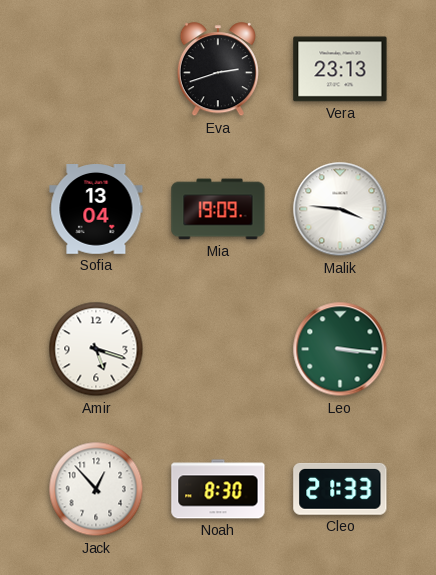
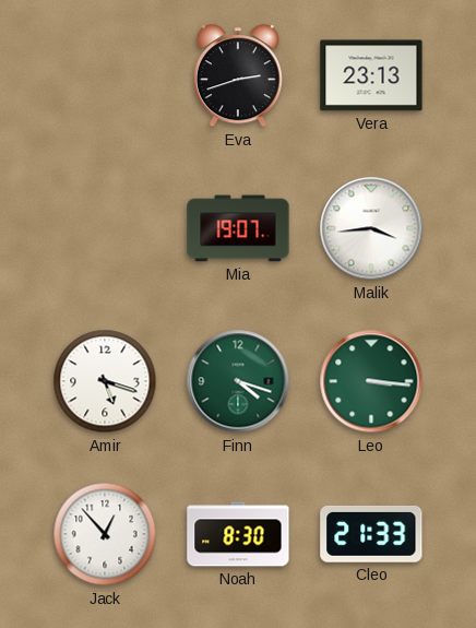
Sofia: 13:04 -> none
Mia: 19:09 -> 19:07
Malik: 3:46 -> 3:44
Finn: none -> 4:18
